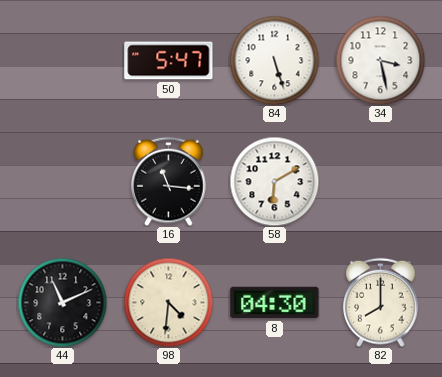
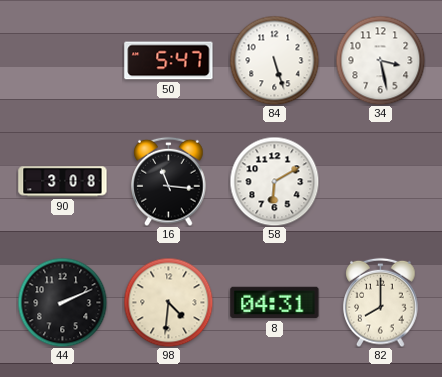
90: none -> 3:08
44: 11:11 -> 2:11
8: 04:30 -> 04:31
